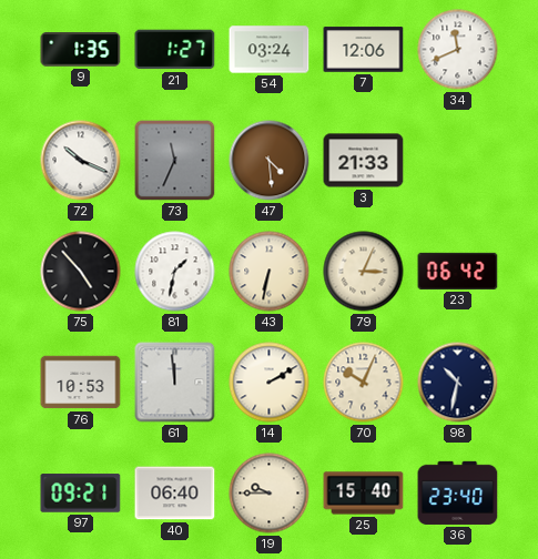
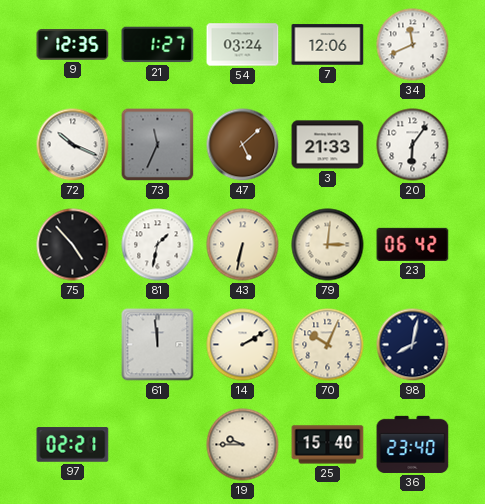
9: 1:35 -> 12:35
47: 4:29 -> 5:08
20: none -> 6:06
79: 3:04 -> 3:01
76: 10:53 -> none
98: 10:32 -> 8:02
97: 09:21 -> 02:21
40: 06:40 -> none
